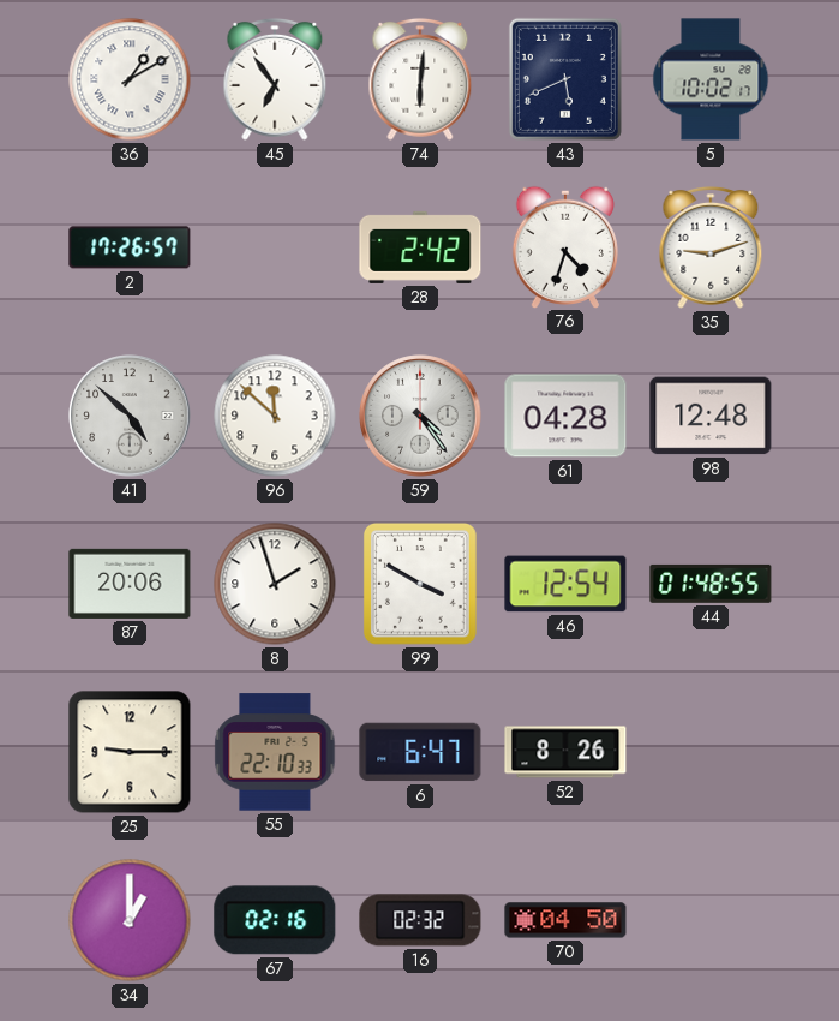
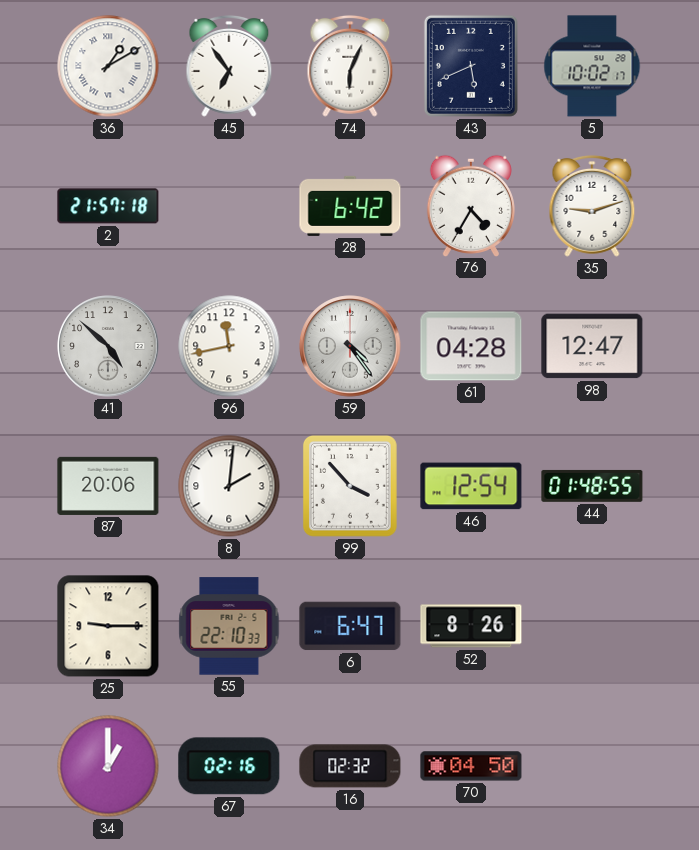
74: 6:01 -> 6:04
2: 17:26 -> 21:57
28: 2:42 -> 6:42
76: 4:33 -> 4:35
96: 11:52 -> 11:43
98: 12:48 -> 12:47
8: 1:57 -> 2:01
99: 3:50 -> 3:53
